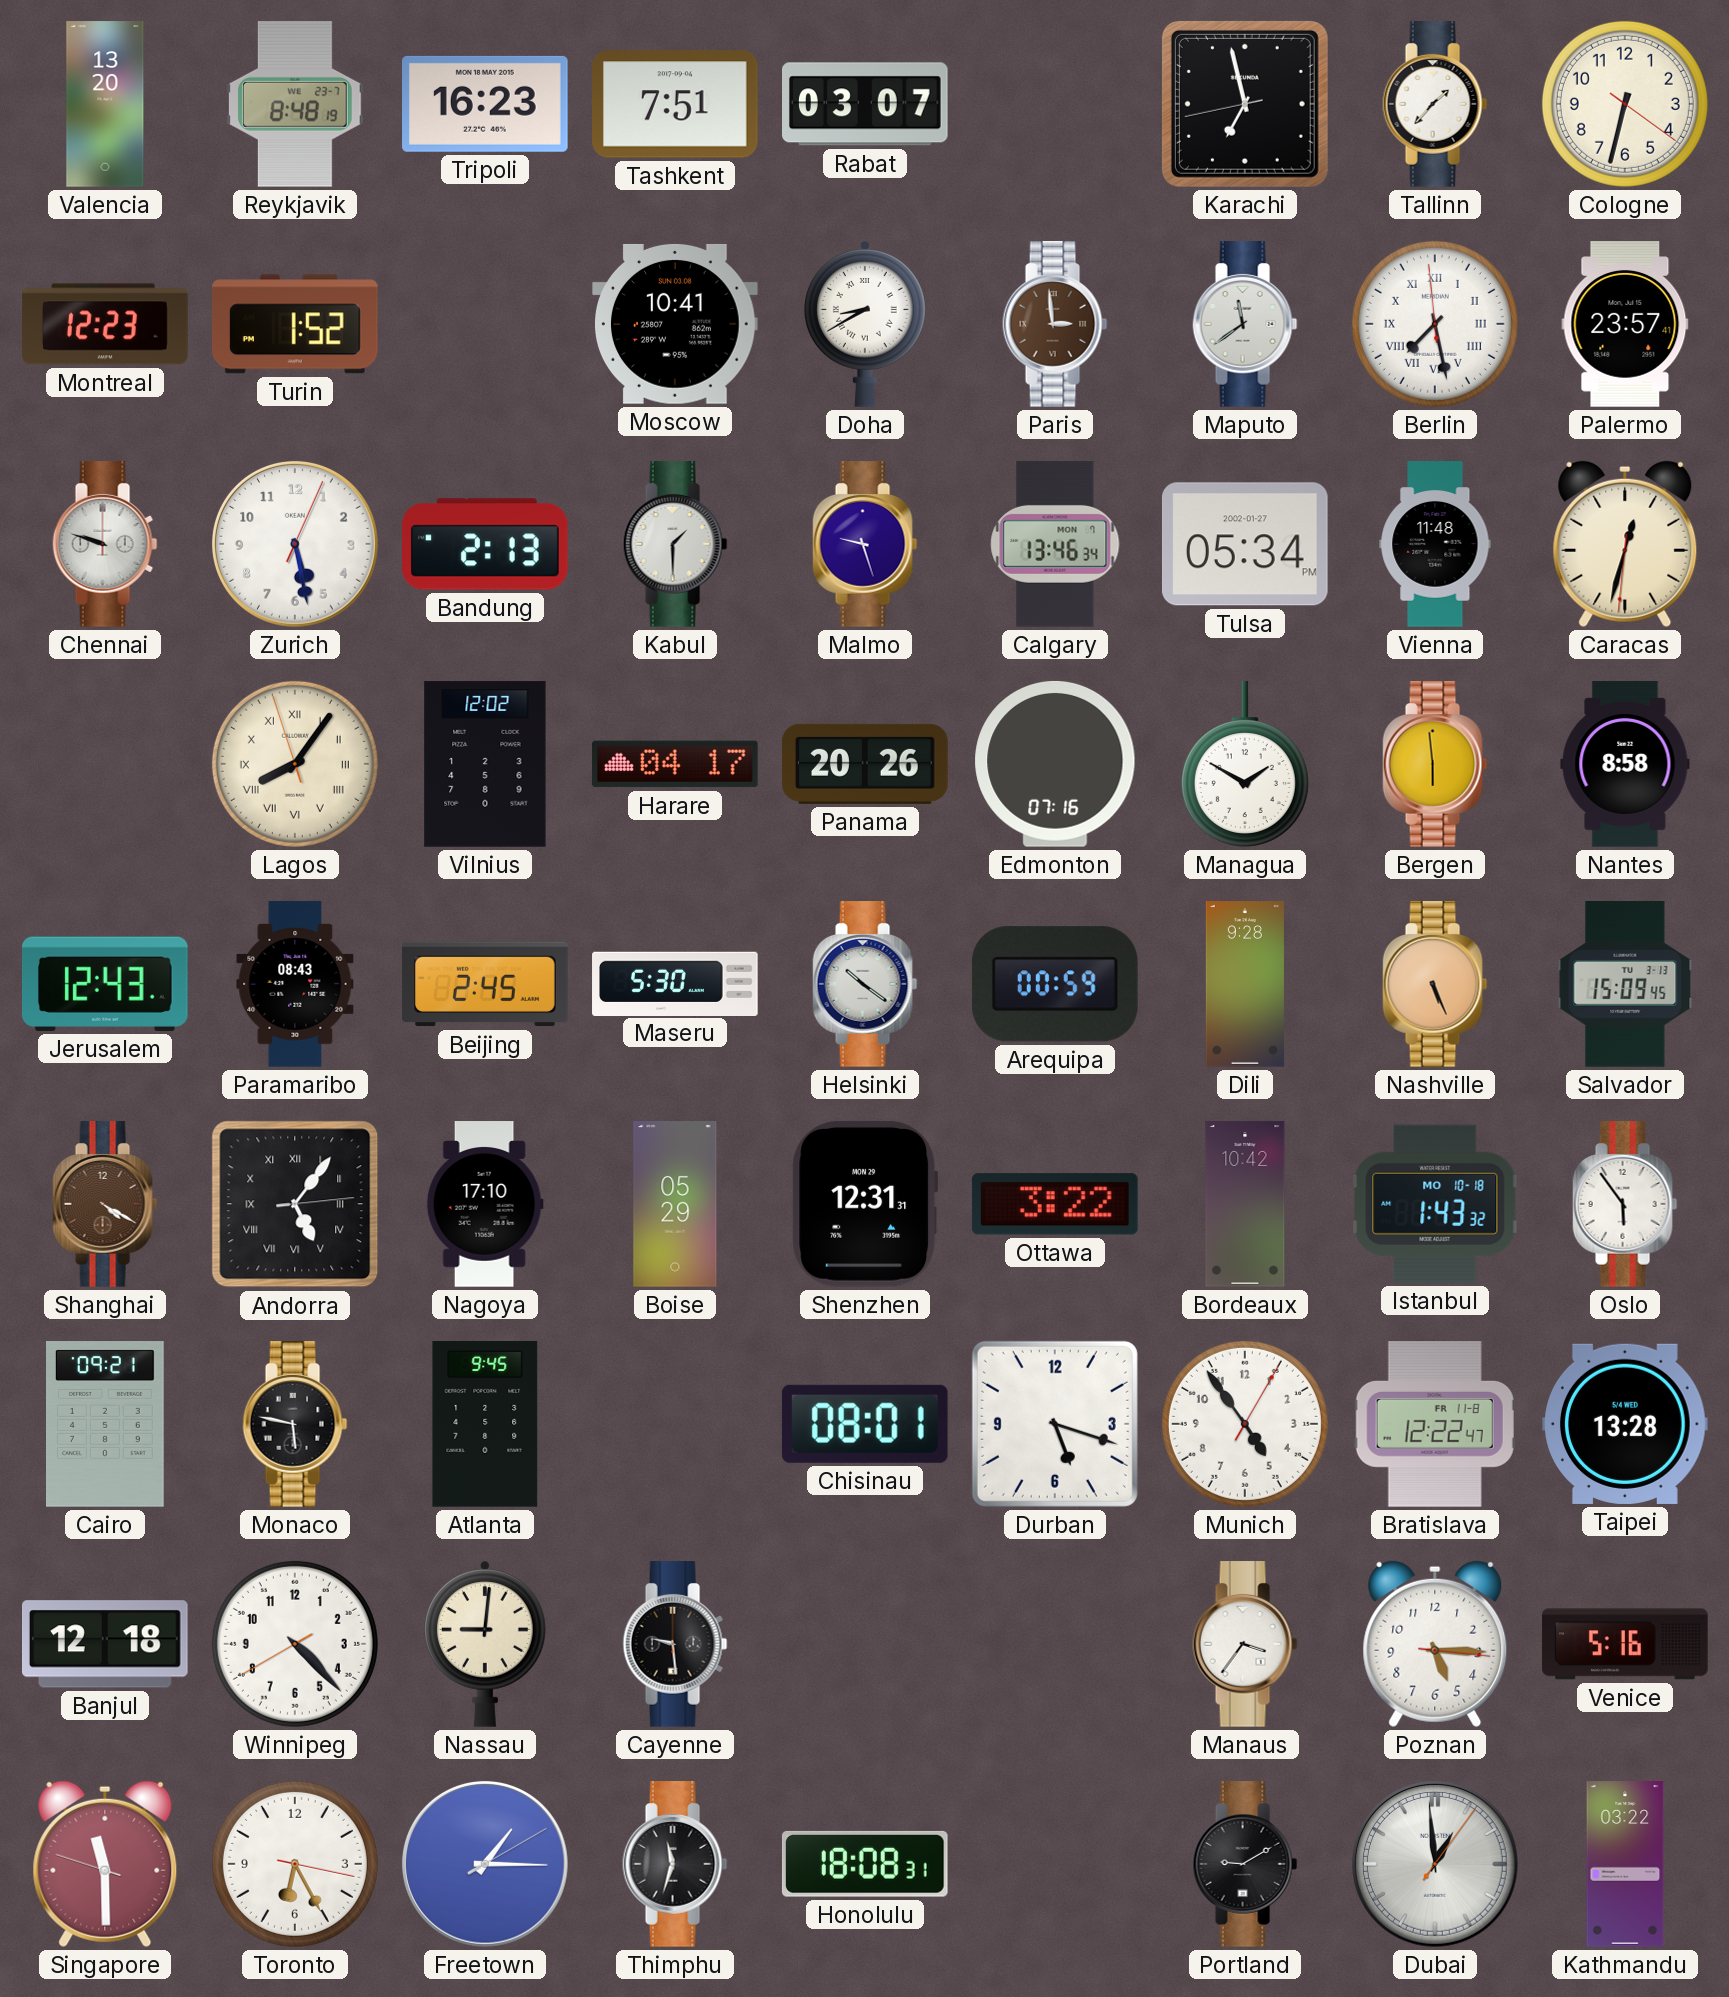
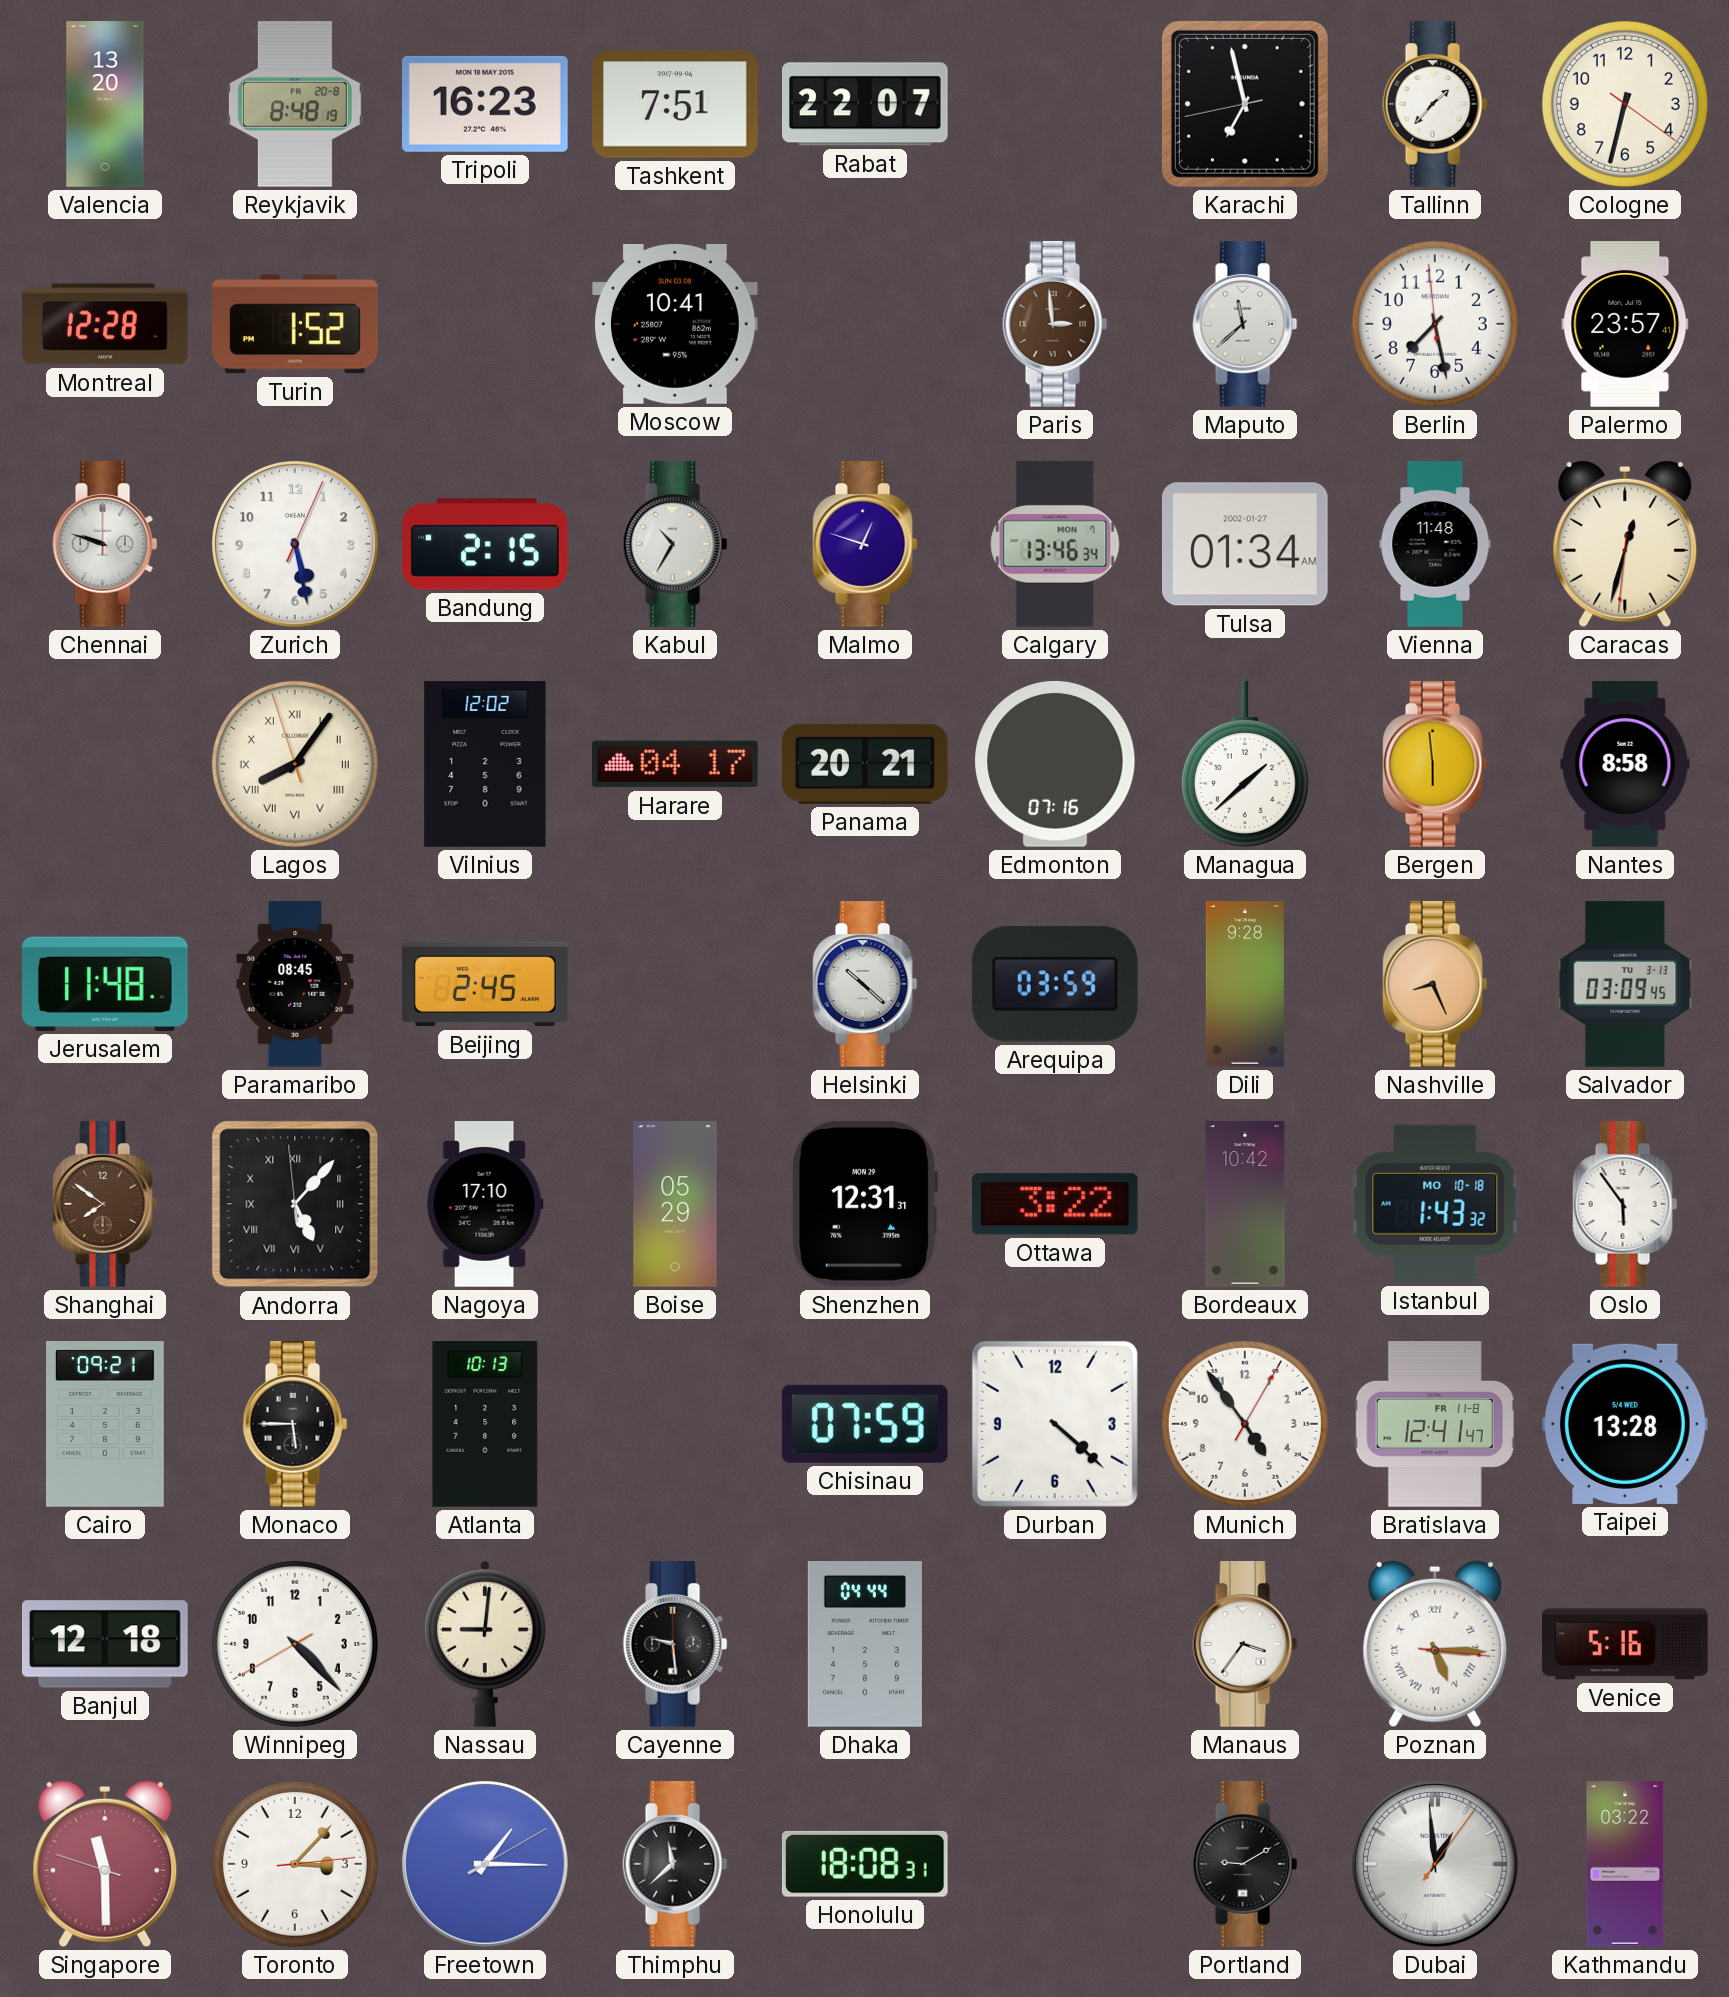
Reykjavik date: WE 23-7 -> FR 20-8
Rabat: 03:07 -> 22:07
Montreal: 12:23 -> 12:28
Doha: 8:40 -> none
Maputo: 11:39 -> 11:38
Berlin numerals: Roman -> Arabic
Bandung: 2:13 -> 2:15
Kabul: 1:30 -> 10:35
Malmo: 9:27 -> 12:48
Tulsa: 05:34 -> 01:34
Panama: 20:26 -> 20:21
Managua: 1:50 -> 1:38
Jerusalem: 12:43 -> 11:48
Paramaribo: 08:43 -> 08:45
Maseru: 5:30 -> none
Helsinki: 10:21 -> 10:22
Arequipa: 00:59 -> 03:59
Nashville: 5:26 -> 8:26
Salvador: 15:09 -> 03:09
Shanghai: 4:20 -> 7:51
Andorra: 5:06:14 -> 5:06:59
Monaco: 5:47 -> 5:45
Atlanta: 9:45 -> 10:13
Chisinau: 08:01 -> 07:59
Durban: 5:18 -> 4:22
Bratislava: 12:22 -> 12:41
Dhaka: none -> 04:44
Poznan numerals: Arabic -> Roman
Toronto: 6:25 -> 3:07
Thimphu: 11:33 -> 11:38
